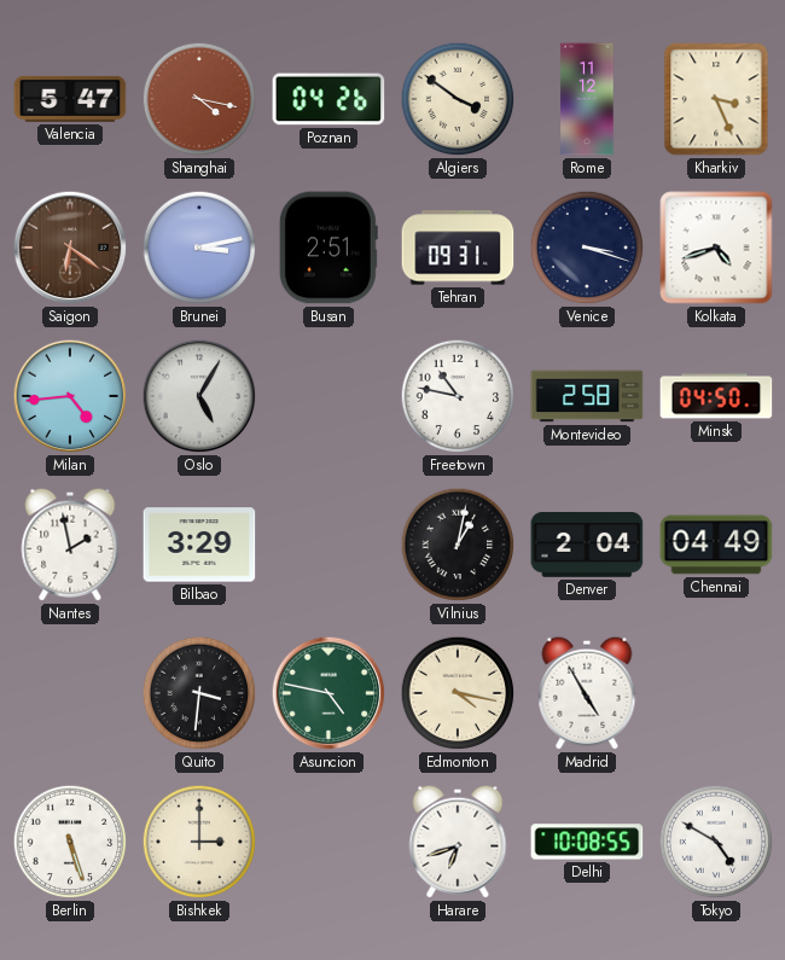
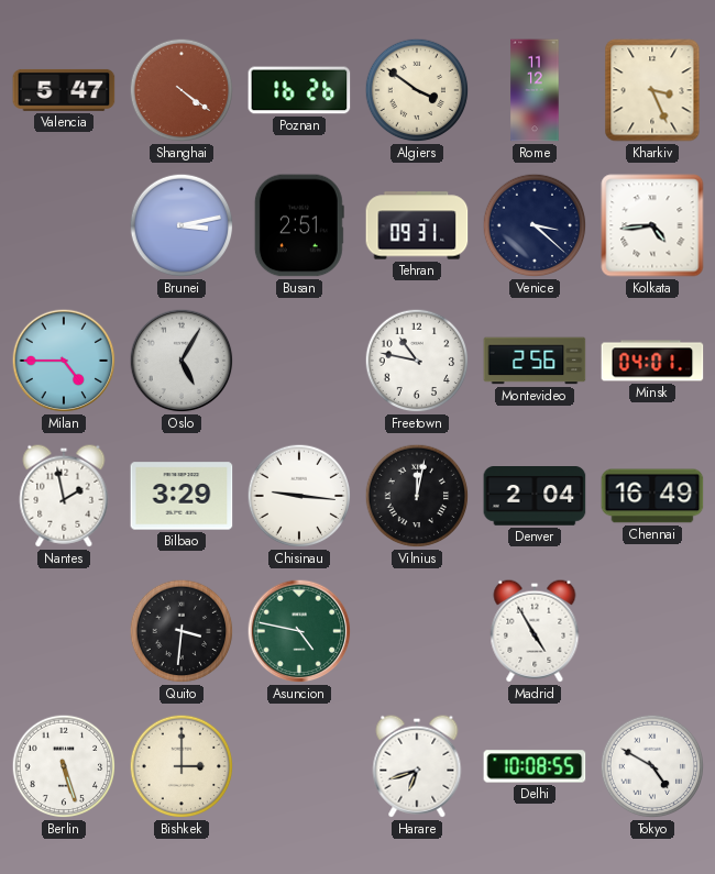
Shanghai: 4:17 -> 4:21
Poznan: 04:26 -> 16:26
Saigon: 6:21 -> none
Venice: 3:18 -> 3:22
Kolkata: 4:42 -> 4:44
Milan: 4:44 -> 4:45
Montevideo: 2:58 -> 2:56
Minsk: 04:50 -> 04:01
Chisinau: none -> 9:16
Vilnius: 1:02 -> 12:02
Chennai: 04:49 -> 16:49
Edmonton: 4:17 -> none
